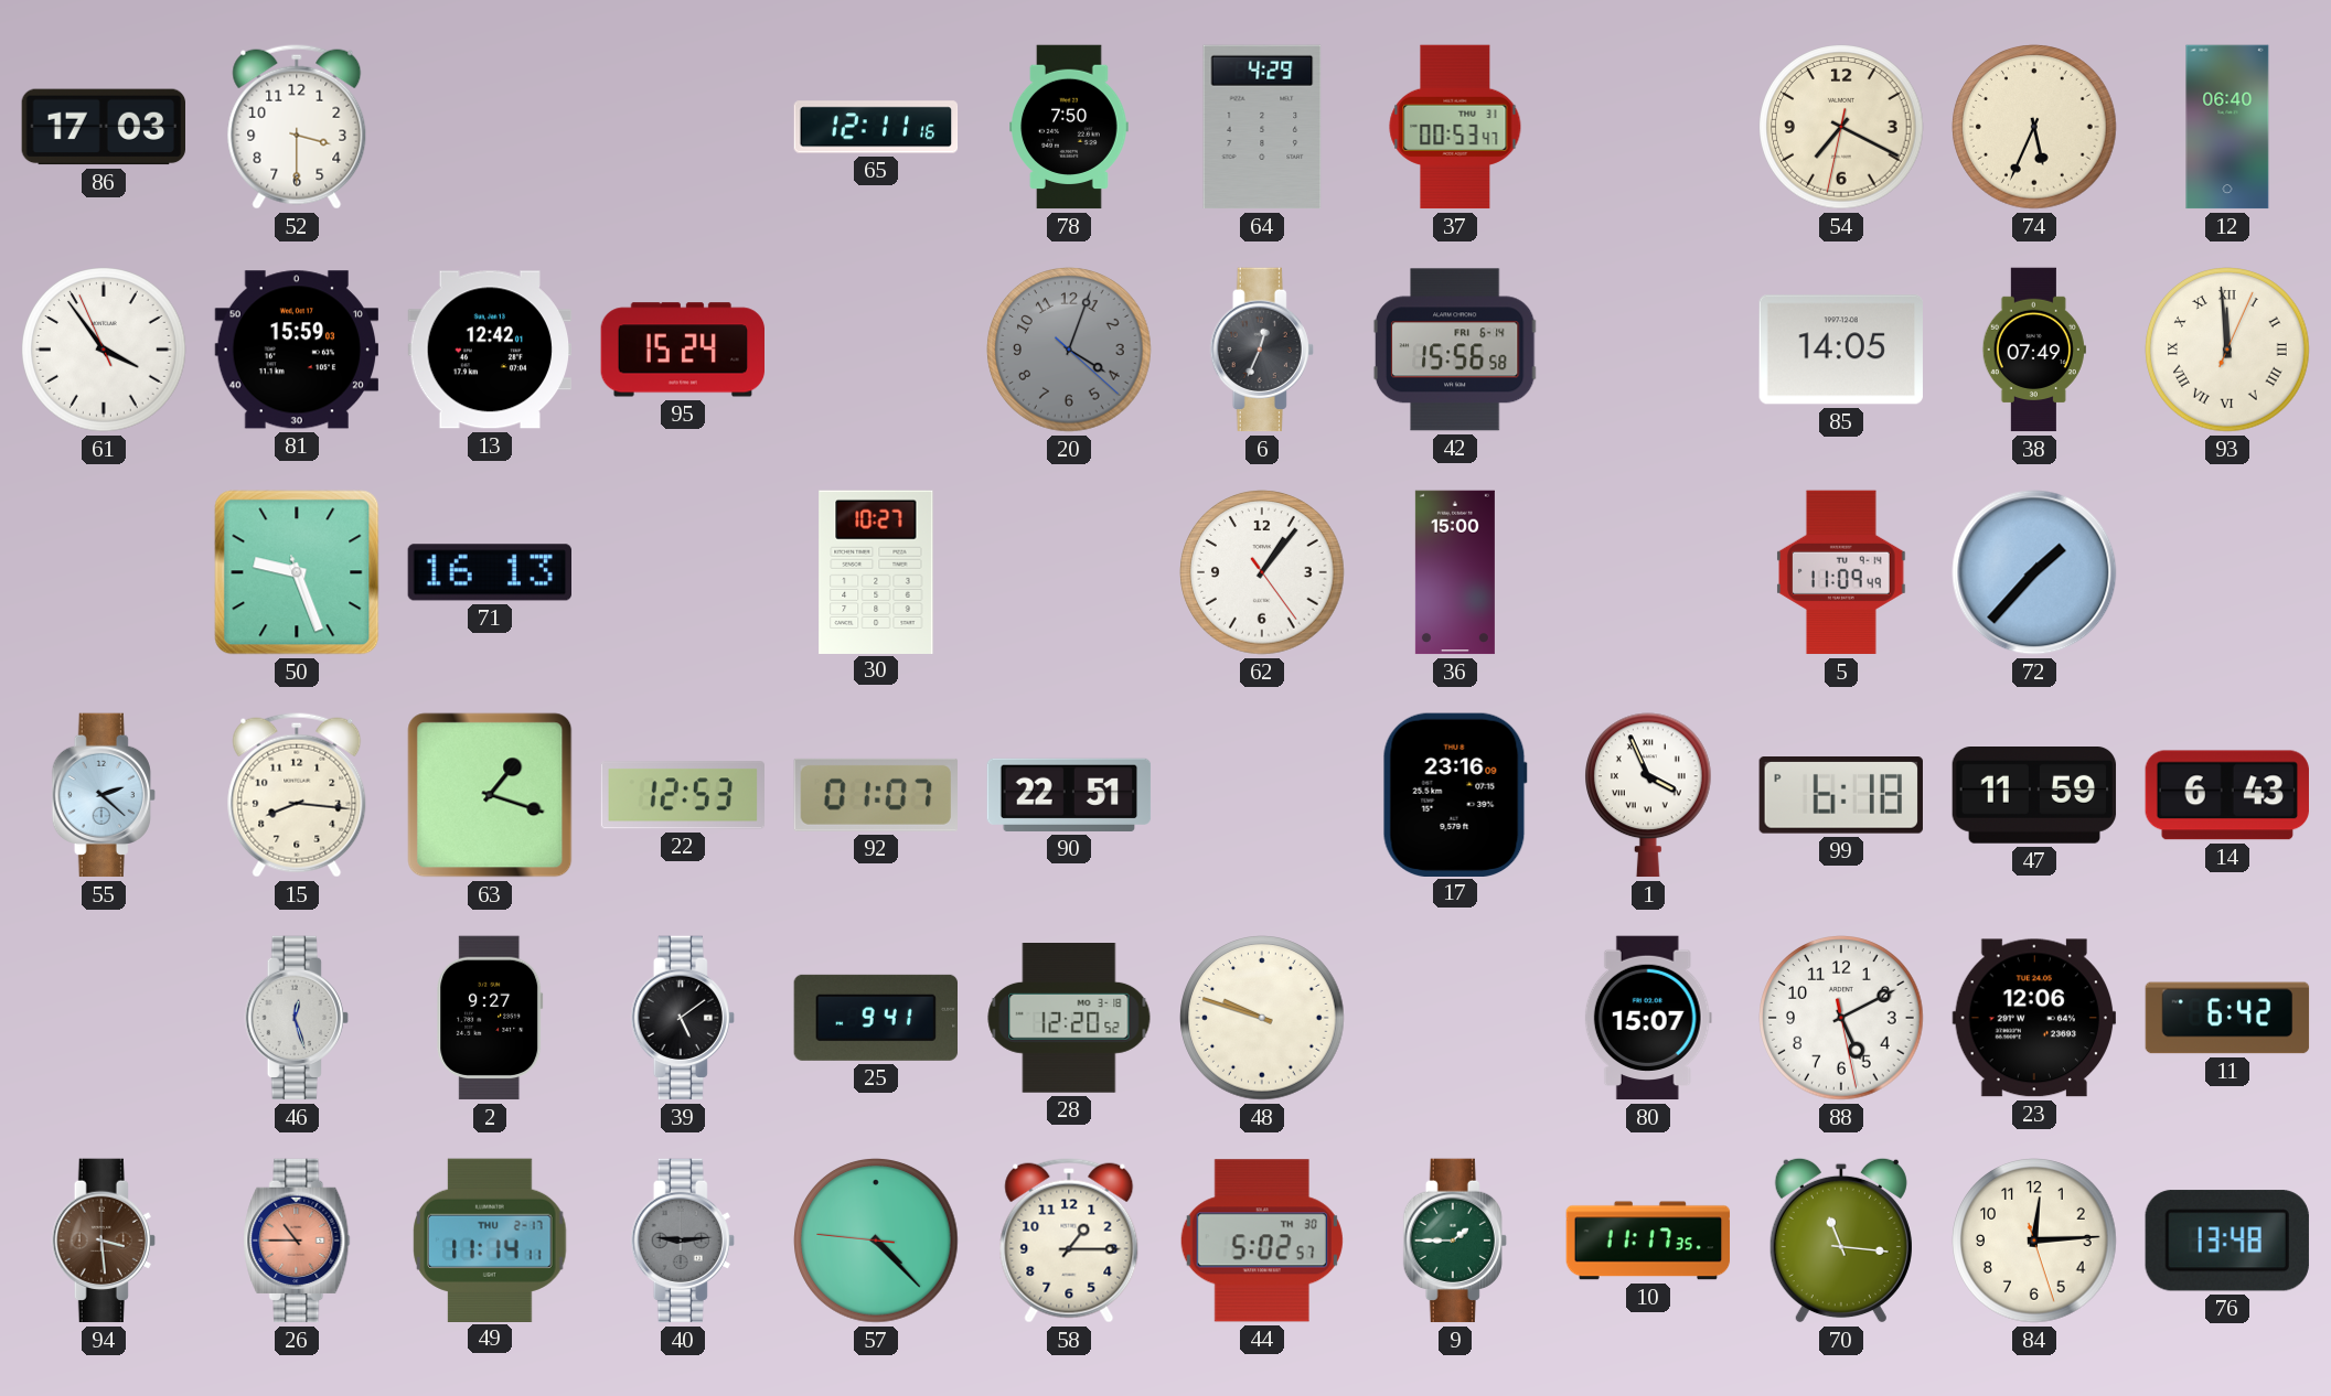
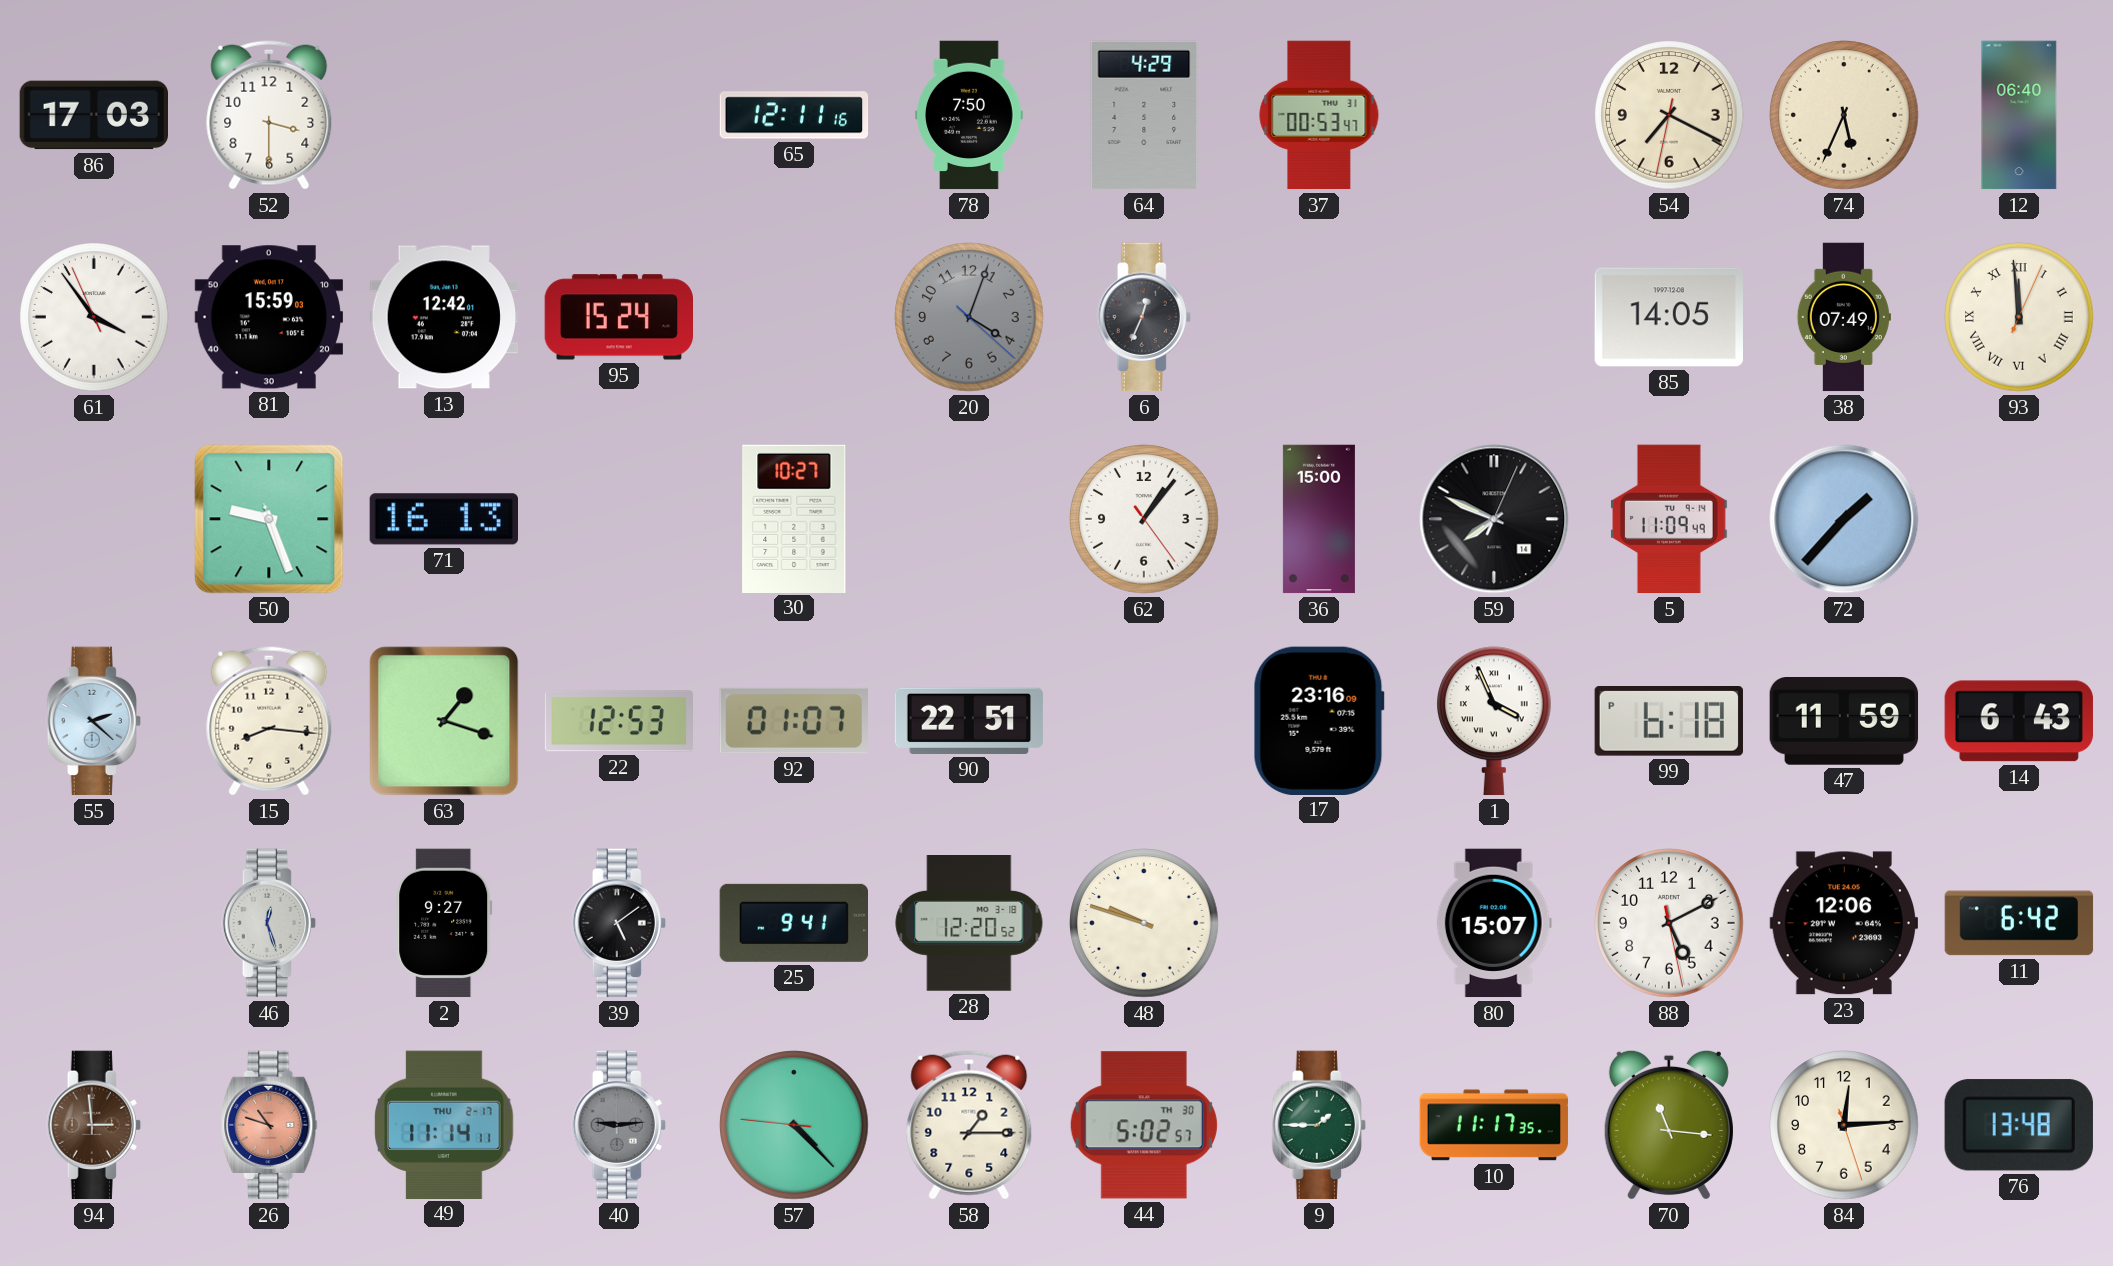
42: 15:56 -> none
59: none -> 7:49
94: 3:29 -> 2:59
26: 10:45 -> 10:48
